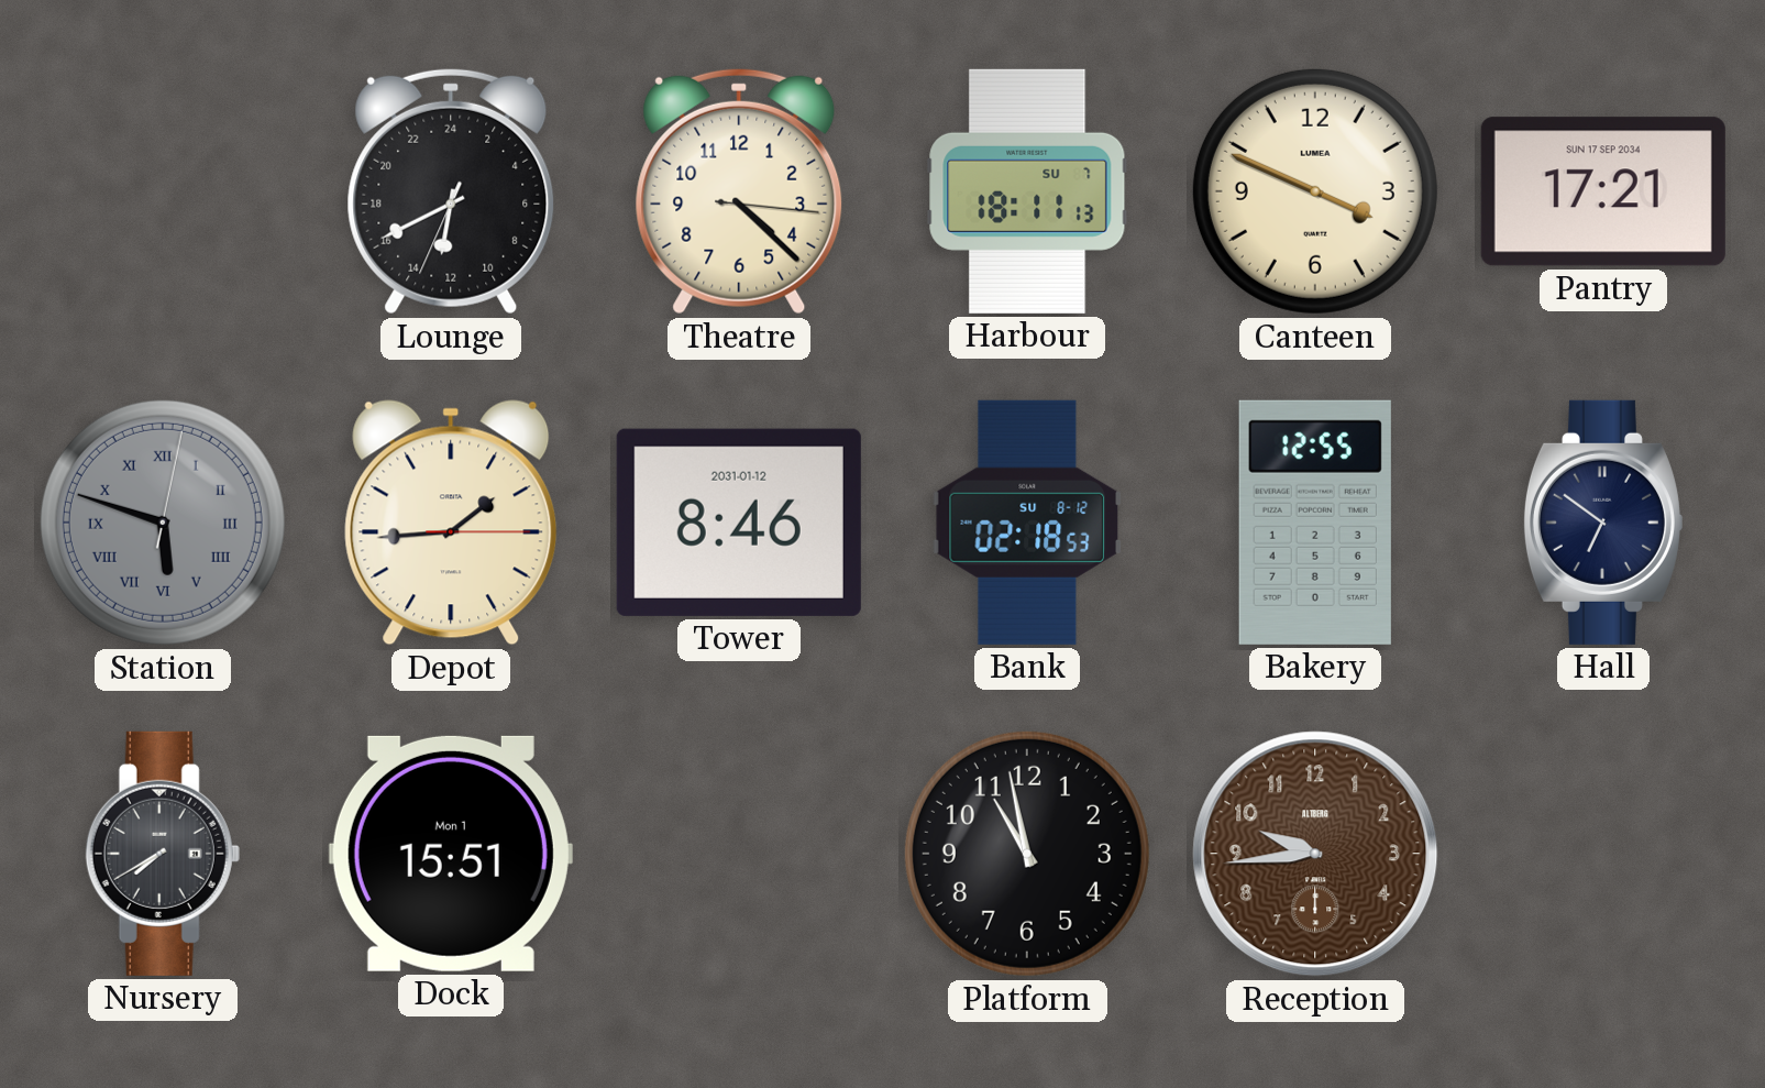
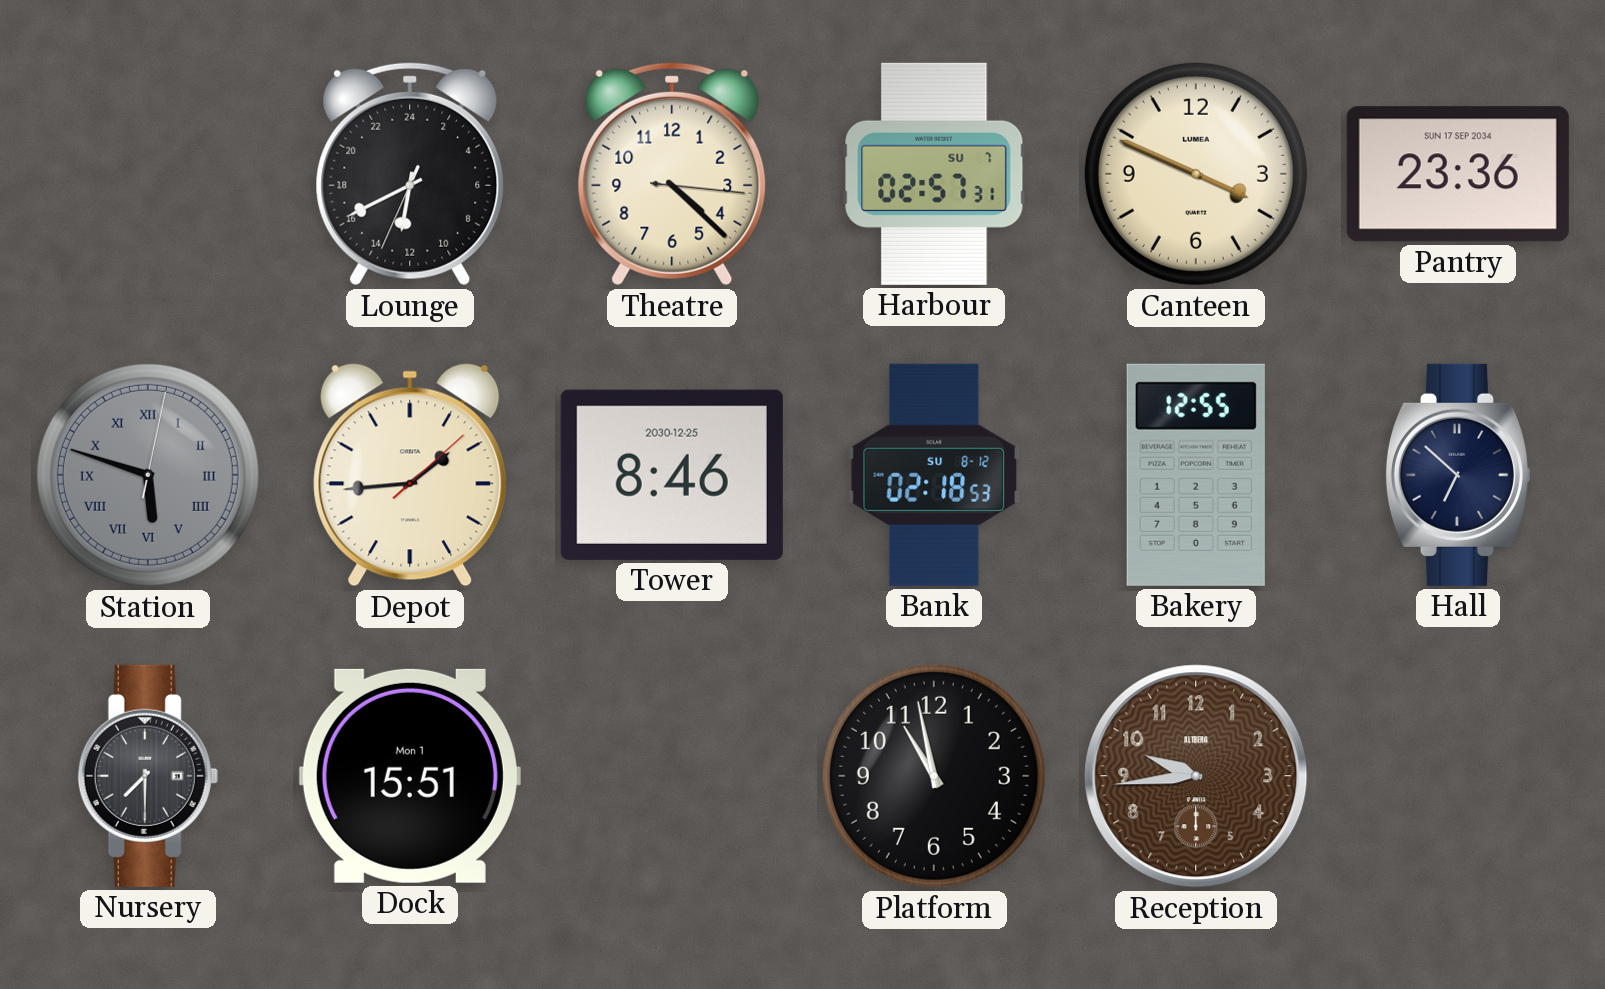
Harbour: 18:11 -> 02:57
Pantry: 17:21 -> 23:36
Depot: 1:44:15 -> 1:44:08
Tower date: 2031-01-12 -> 2030-12-25
Hall: 6:51 -> 6:52
Nursery: 7:40 -> 7:30
